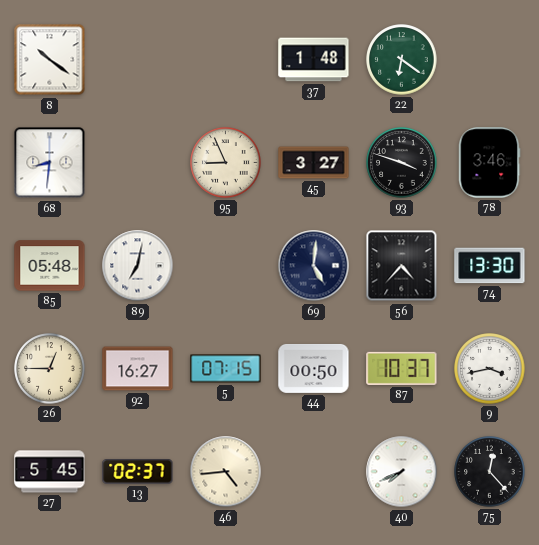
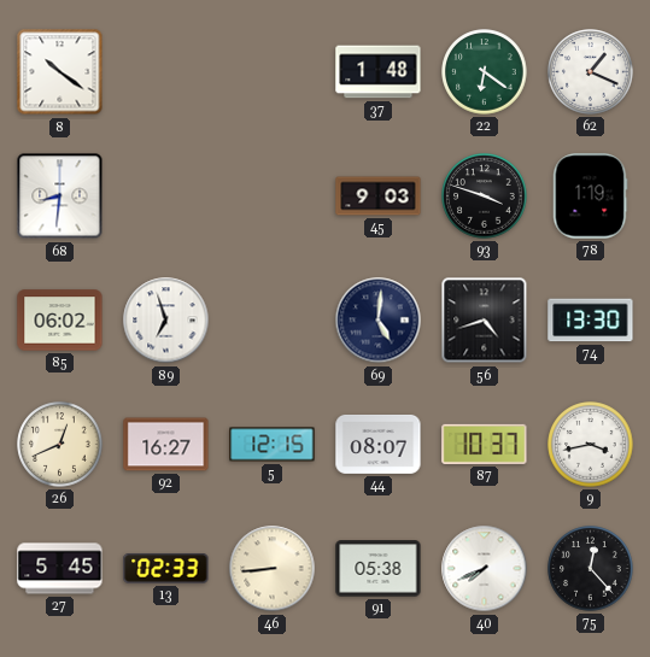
62: none -> 1:19
95: 8:56 -> none
45: 3:27 -> 9:03
78: 3:46 -> 1:19
85: 05:48 -> 06:02
89: 7:02 -> 6:57
56: 4:37 -> 4:42
26: 12:45 -> 12:41
5: 07:15 -> 12:15
44: 00:50 -> 08:07
13: 02:37 -> 02:33
46: 4:44 -> 8:44
91: none -> 05:38
